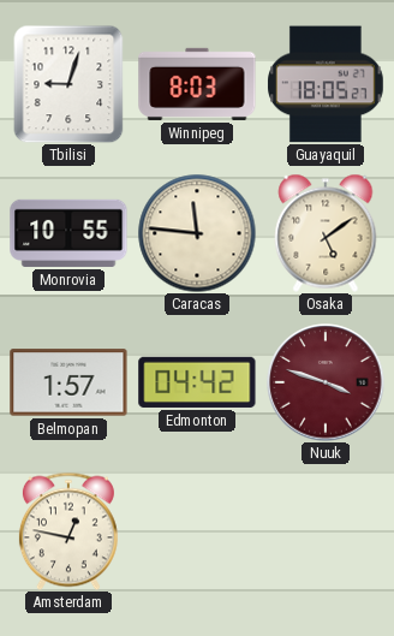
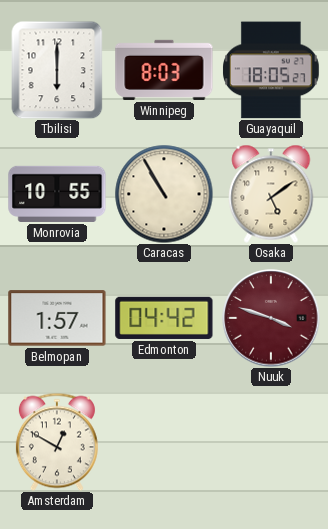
Tbilisi: 9:03 -> 6:00
Caracas: 11:46 -> 10:55
Amsterdam: 12:47 -> 12:50
